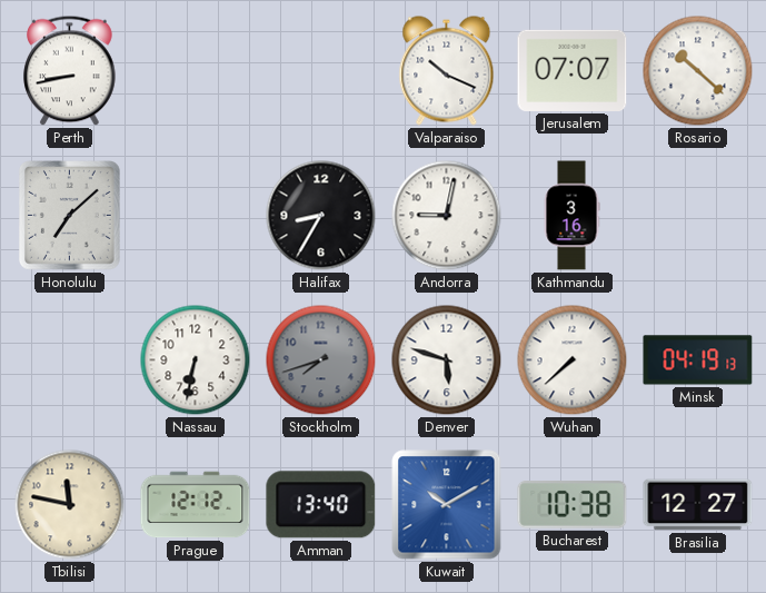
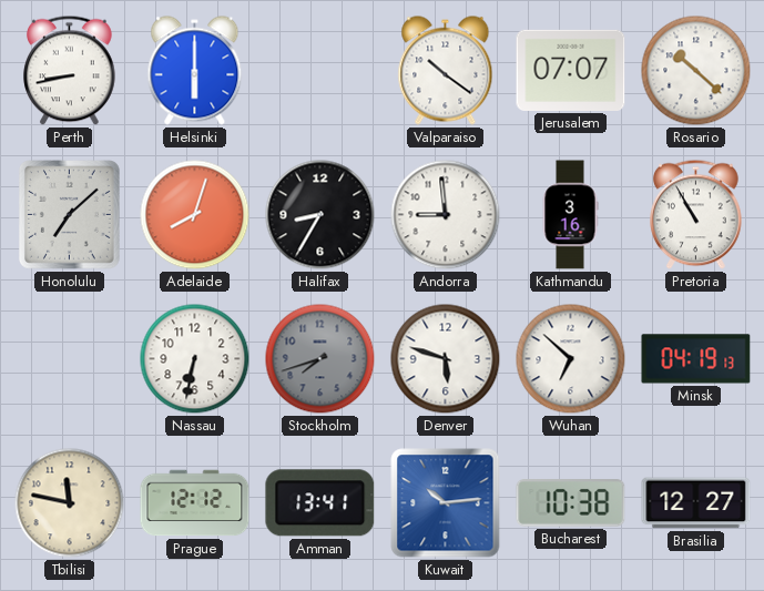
Helsinki: none -> 6:00
Valparaiso: 10:19 -> 10:21
Adelaide: none -> 8:03
Andorra: 9:02 -> 8:59
Pretoria: none -> 10:55
Wuhan: 7:38 -> 6:52
Amman: 13:40 -> 13:41
Kuwait: 10:10 -> 10:14
